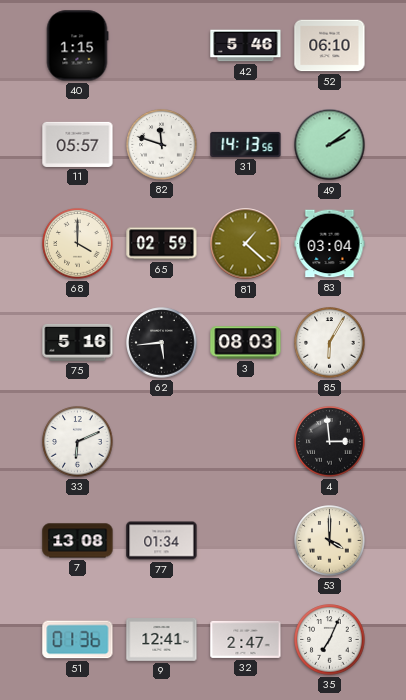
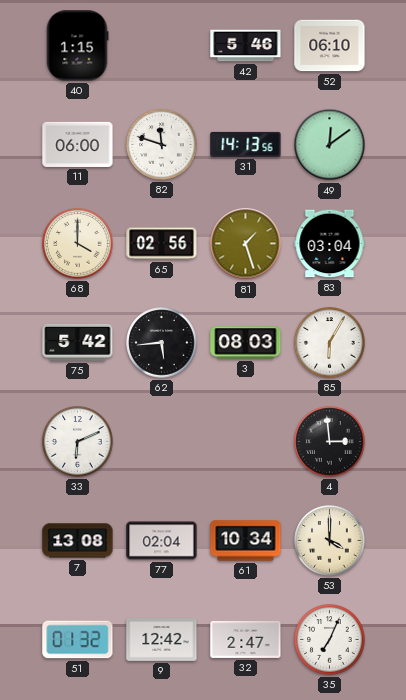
11: 05:57 -> 06:00
49: 2:09 -> 12:09
65: 02:59 -> 02:56
81: 1:22 -> 1:27
75: 5:16 -> 5:42
77: 01:34 -> 02:04
61: none -> 10:34
51: 01:36 -> 01:32
9: 12:41 -> 12:42
